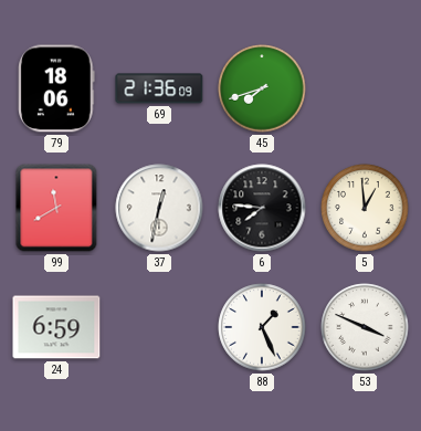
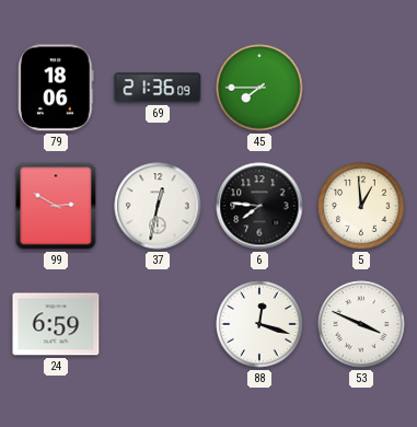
45: 7:42 -> 7:45
99: 11:40 -> 2:50
88: 1:26 -> 12:18
